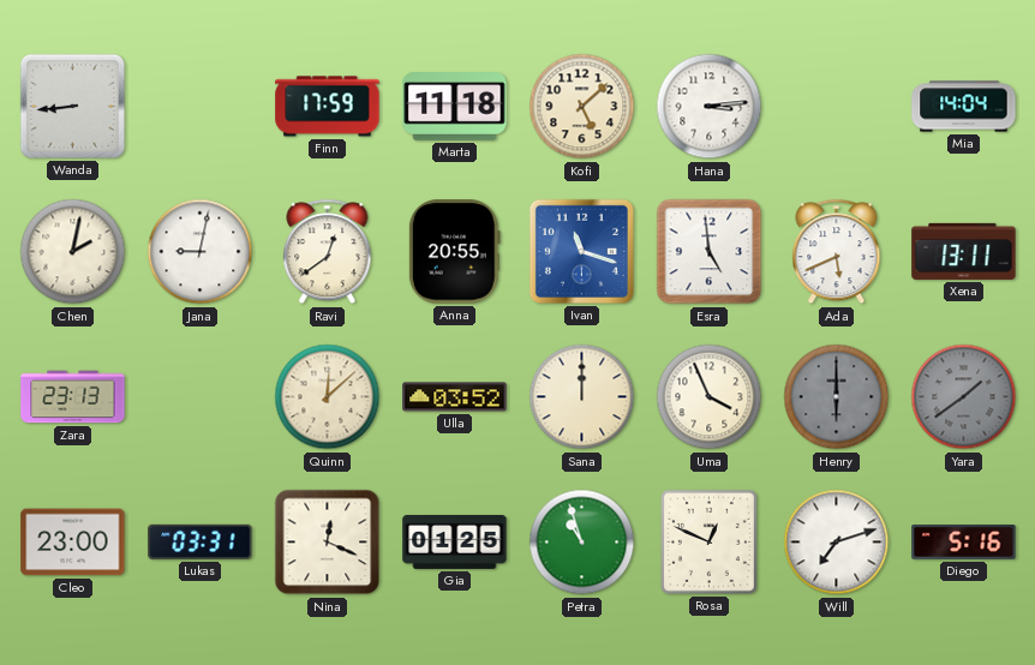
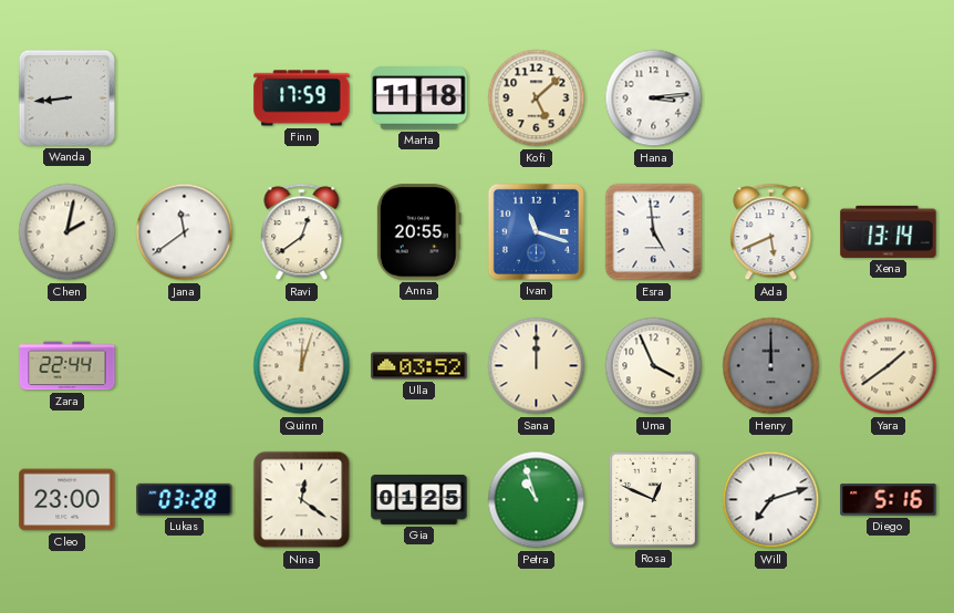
Mia: 14:04 -> none
Jana: 9:02 -> 11:39
Xena: 13:11 -> 13:14
Zara: 23:13 -> 22:44
Quinn: 12:08 -> 12:03
Henry: 6:00 -> 12:00
Yara dial: grey -> cream
Lukas: 03:31 -> 03:28
Nina: 12:19 -> 12:21
